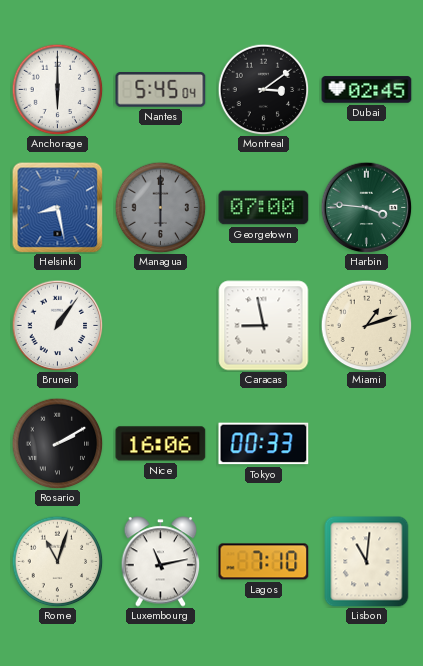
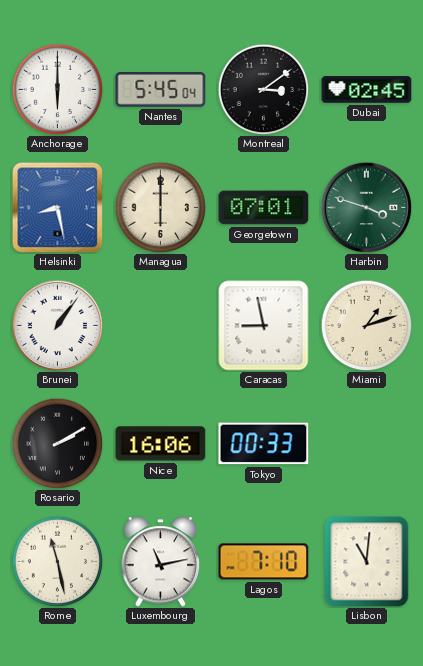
Managua dial: grey -> cream
Georgetown: 07:00 -> 07:01
Harbin: 3:46 -> 3:48
Rome: 11:03 -> 11:28
